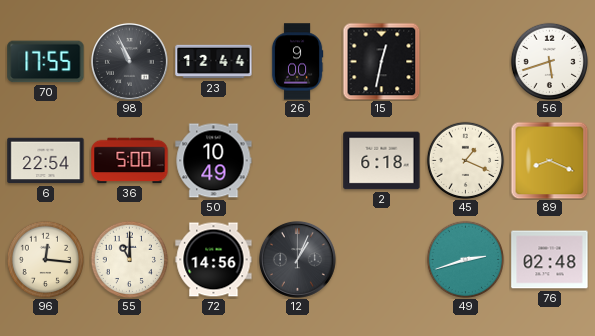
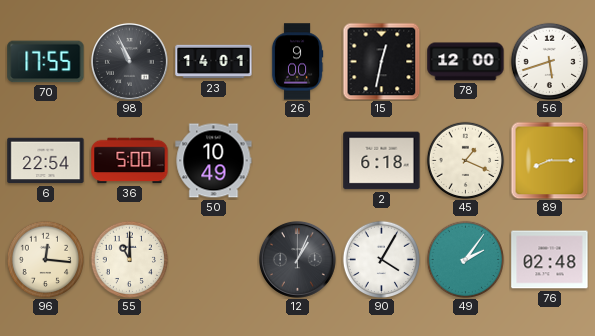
23: 12:44 -> 14:01
78: none -> 12:00
89: 8:19 -> 8:15
72: 14:56 -> none
90: none -> 4:05
49: 2:42 -> 2:06
